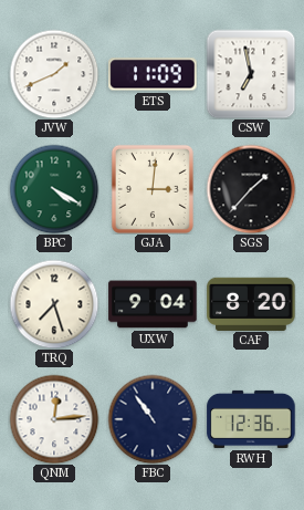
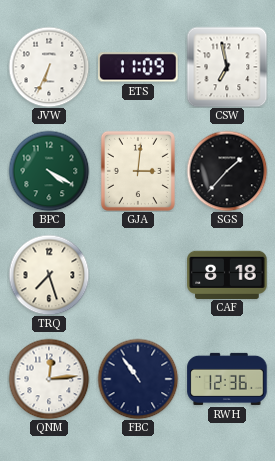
JVW: 1:41 -> 6:34
UXW: 9:04 -> none
CAF: 8:20 -> 8:18
